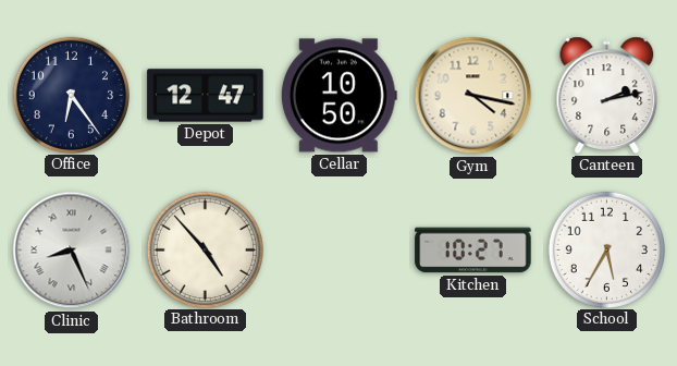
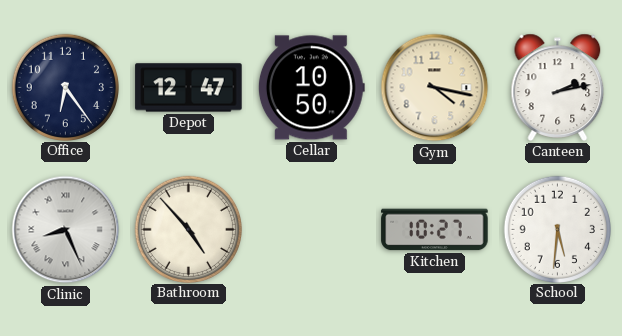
School: 5:35 -> 5:31
